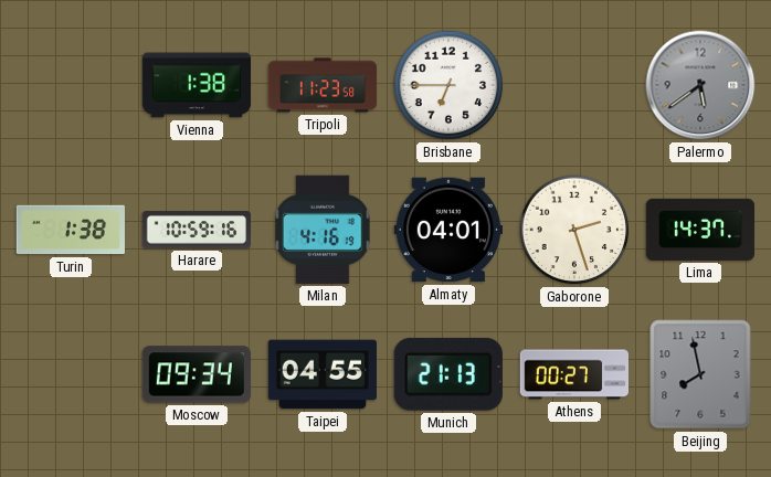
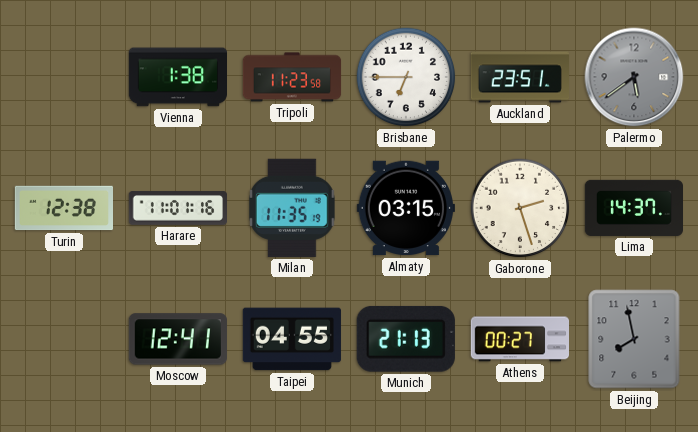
Auckland: none -> 23:51
Turin: 1:38 -> 12:38
Harare: 10:59 -> 11:01
Milan: 4:16 -> 11:35
Almaty: 04:01 -> 03:15
Moscow: 09:34 -> 12:41
